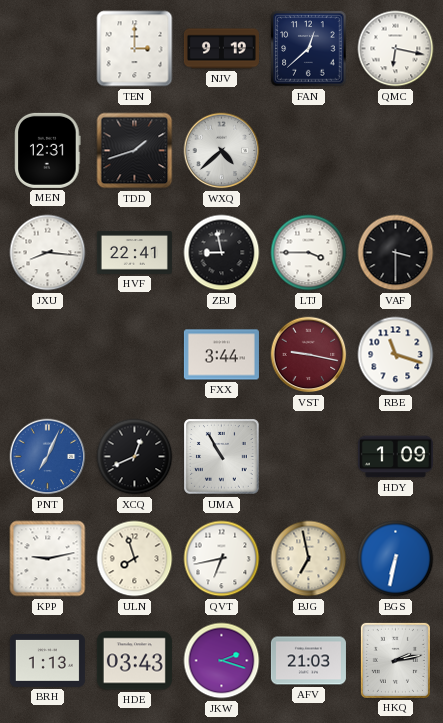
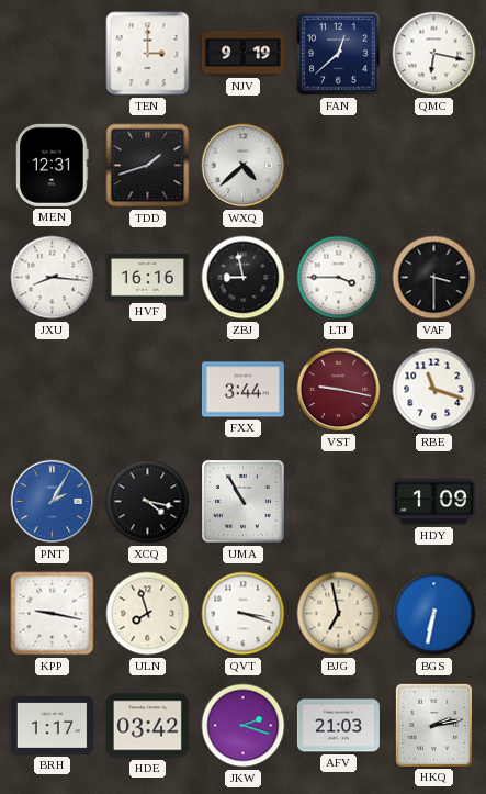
HVF: 22:41 -> 16:16
PNT: 7:04 -> 2:05
XCQ: 12:41 -> 4:17
KPP: 9:13 -> 9:17
QVT: 6:43 -> 3:18
BRH: 1:13 -> 1:17
HDE: 03:43 -> 03:42
